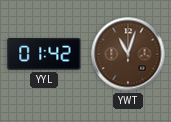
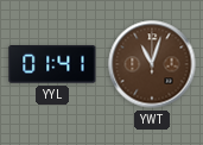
YYL: 01:42 -> 01:41
